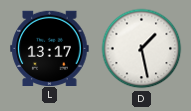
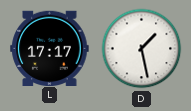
L: 13:17 -> 17:17
